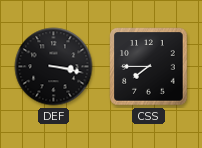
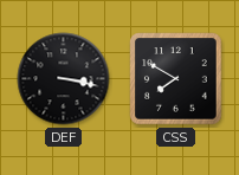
CSS: 7:45 -> 7:50
